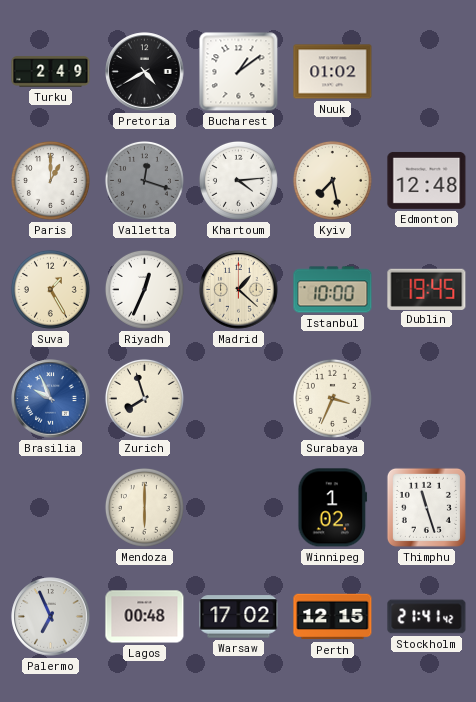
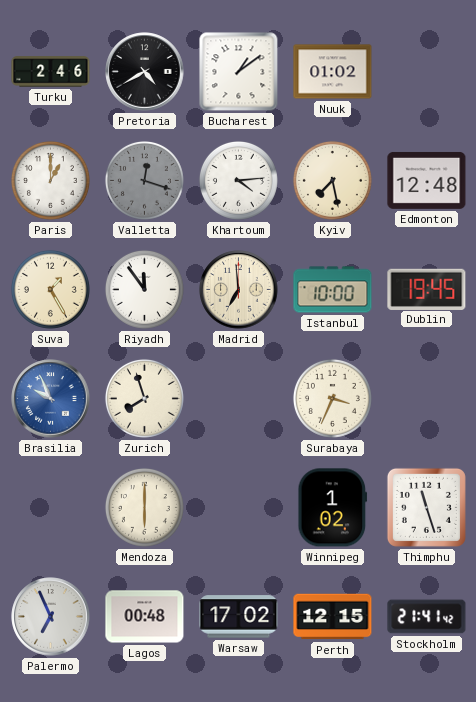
Turku: 2:49 -> 2:46
Riyadh: 12:34 -> 11:54
Madrid: 1:22 -> 6:59
